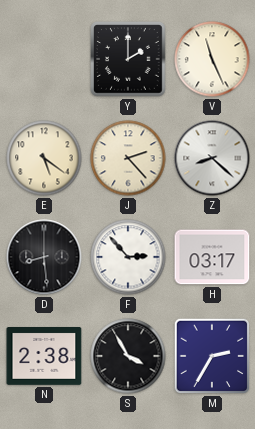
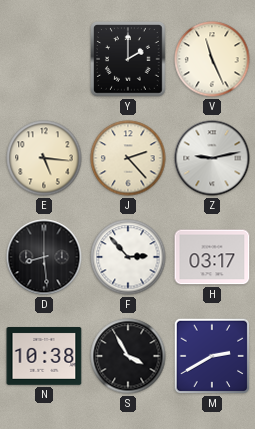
E: 5:21 -> 5:16
Z: 8:22 -> 9:13
N: 2:38 -> 10:38
M: 2:35 -> 2:40
